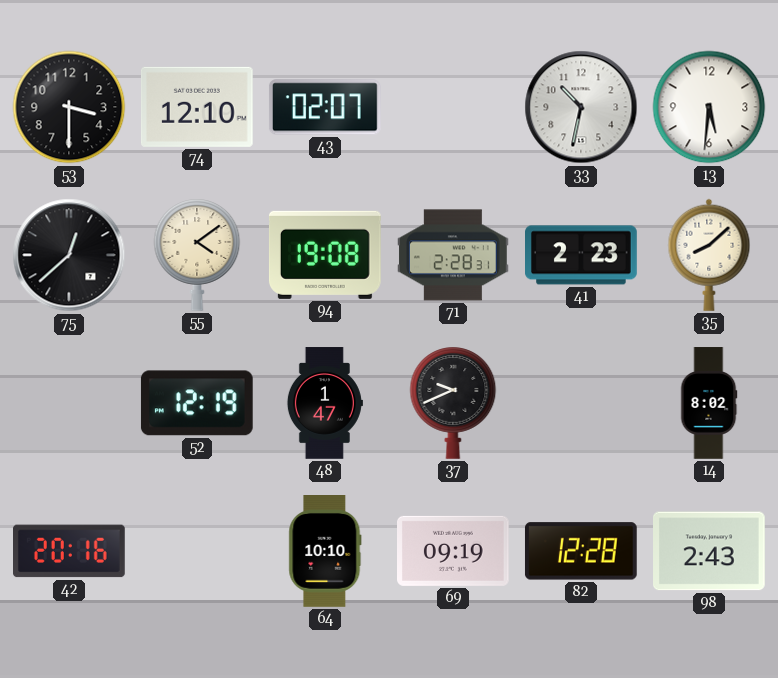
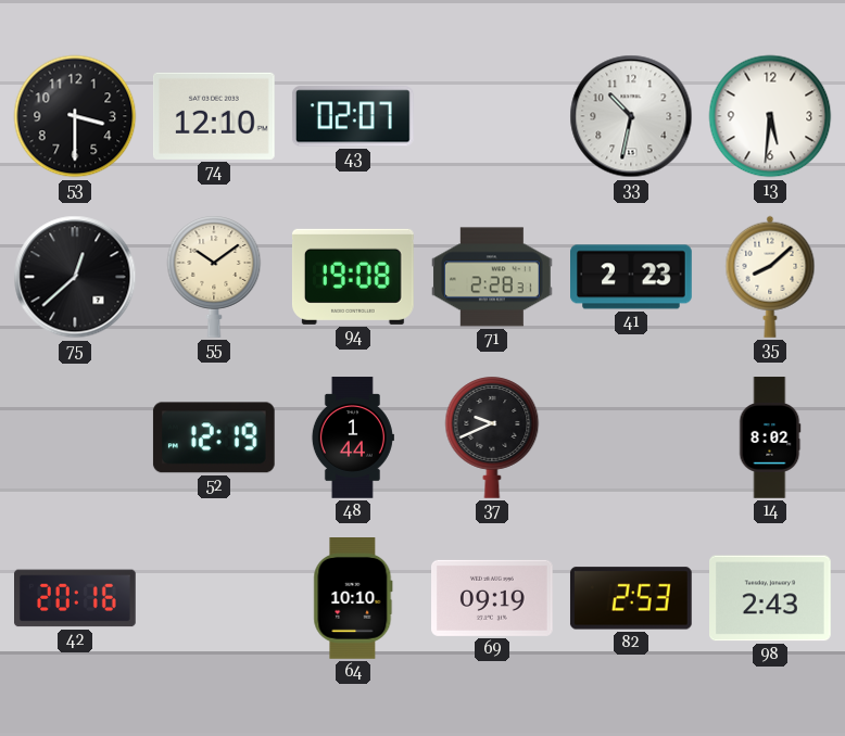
55: 4:09 -> 10:09
48: 1:47 -> 1:44
82: 12:28 -> 2:53
